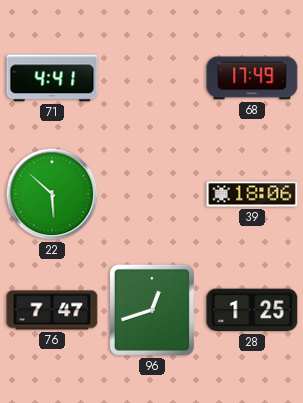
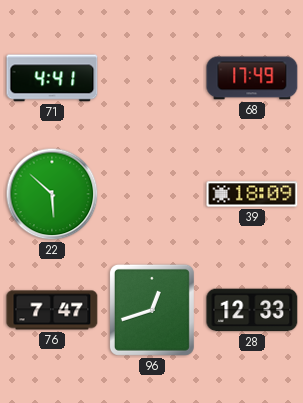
39: 18:06 -> 18:09
28: 1:25 -> 12:33
